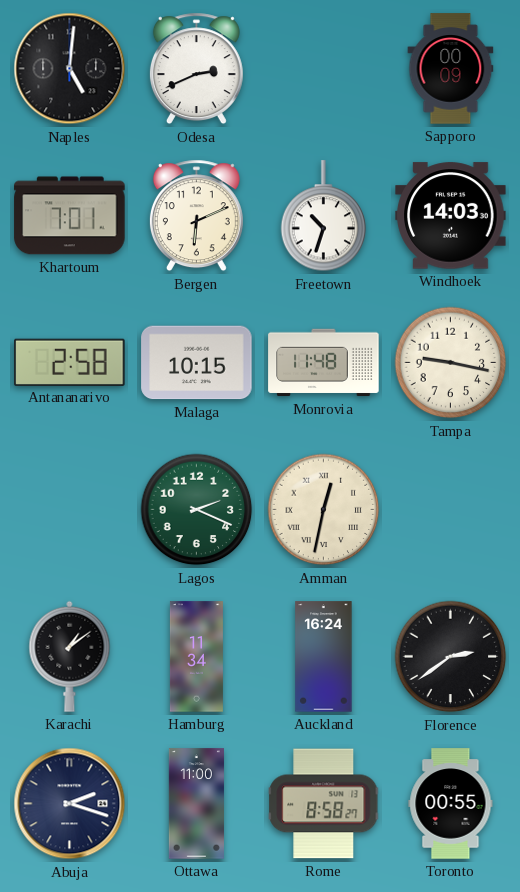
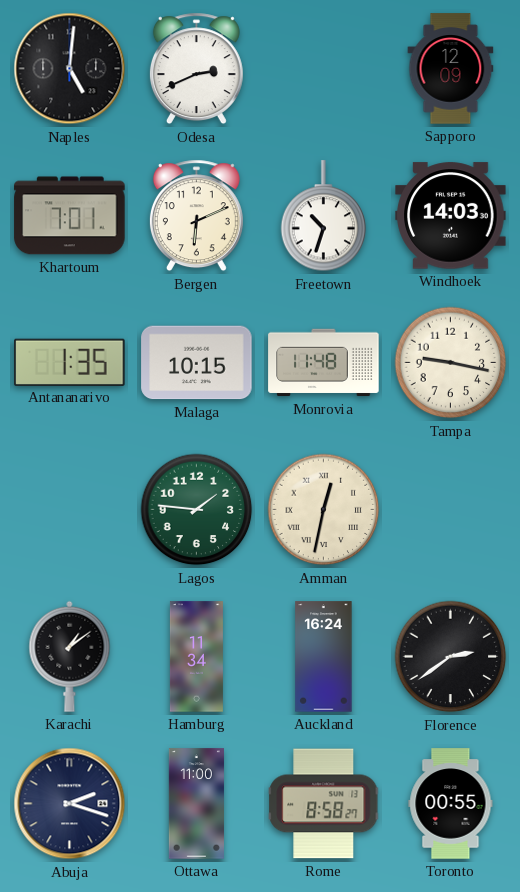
Sapporo: 00:09 -> 12:09
Antananarivo: 2:58 -> 1:35
Lagos: 2:19 -> 1:46
